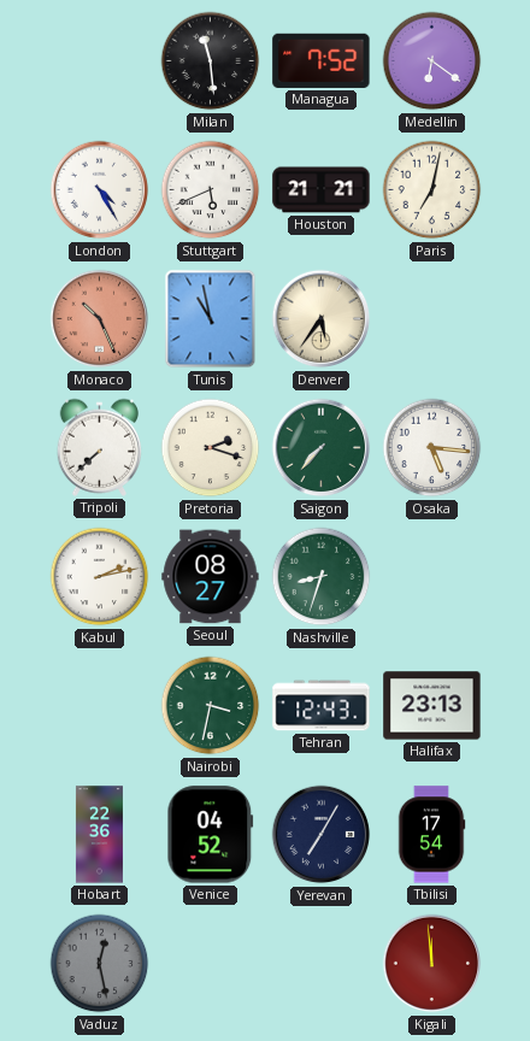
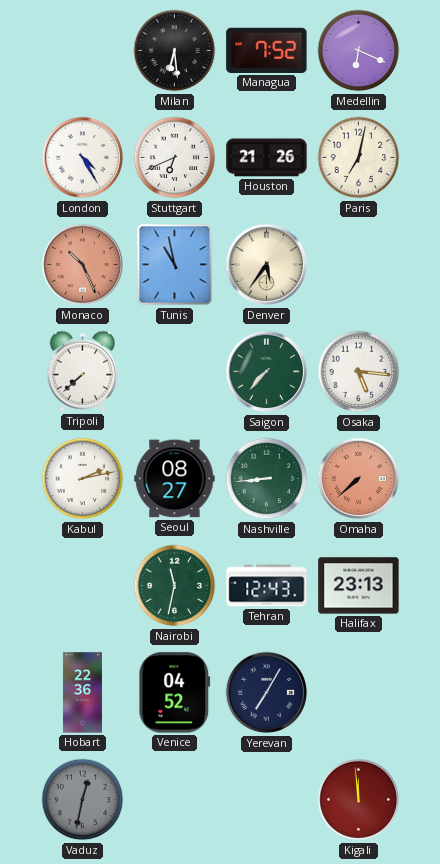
Milan: 11:29 -> 6:29
Medellin: 6:21 -> 6:19
Stuttgart: 5:41 -> 6:41
Houston: 21:21 -> 21:26
Pretoria: 2:18 -> none
Nashville: 8:33 -> 8:44
Omaha: none -> 7:38
Nairobi: 3:32 -> 11:32
Tbilisi: 17:54 -> none
Vaduz: 12:28 -> 12:32
